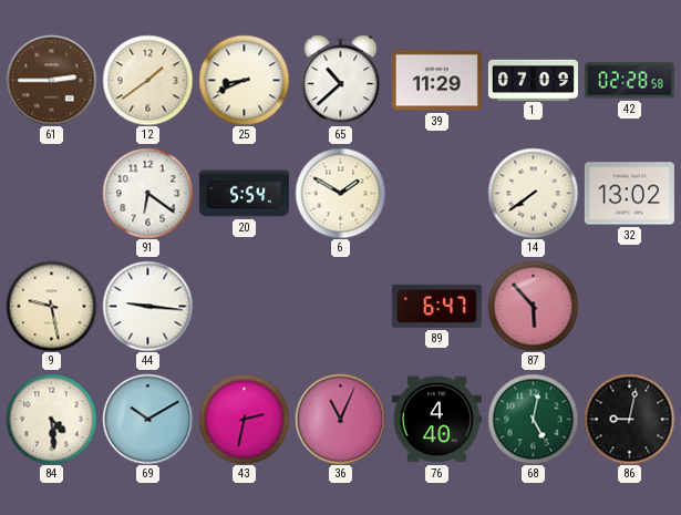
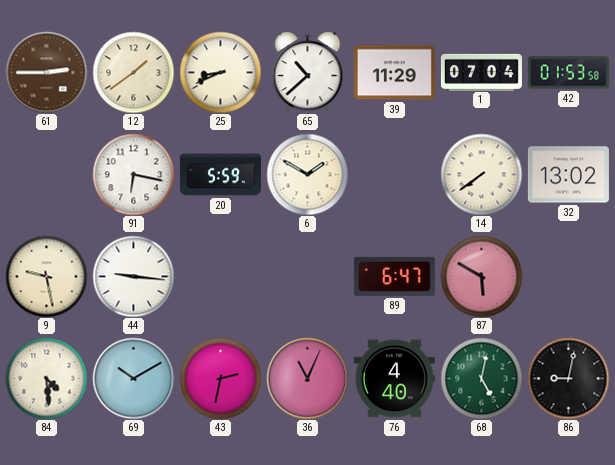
1: 07:09 -> 07:04
42: 02:28 -> 01:53
91: 6:21 -> 6:17
20: 5:54 -> 5:59
87: 5:53 -> 5:50
